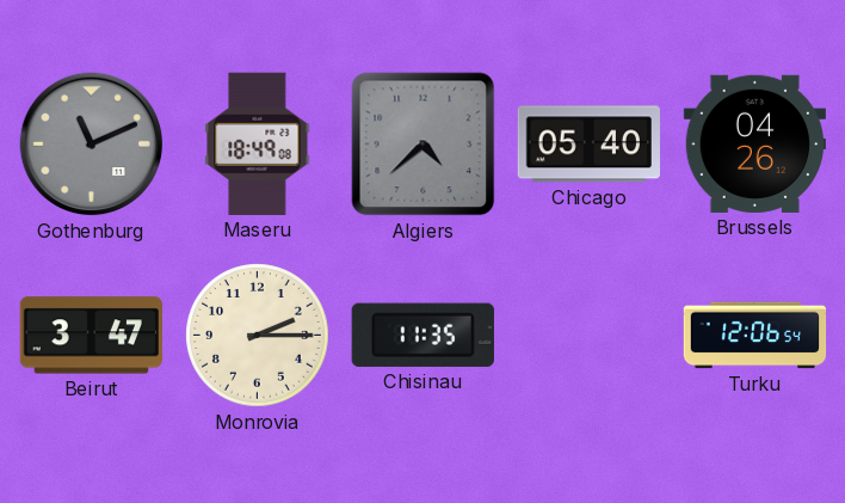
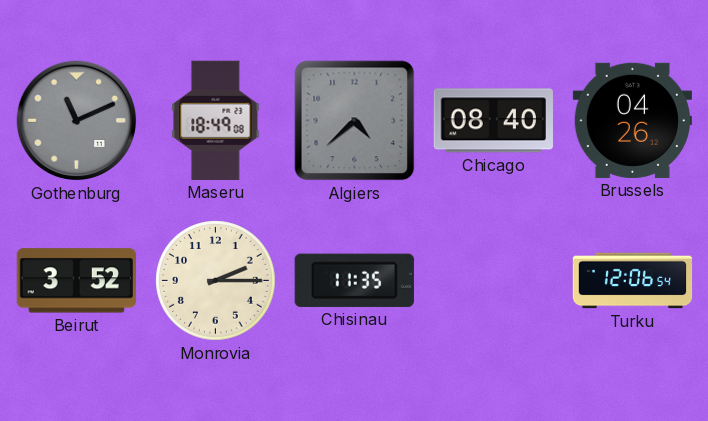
Chicago: 05:40 -> 08:40
Beirut: 3:47 -> 3:52
